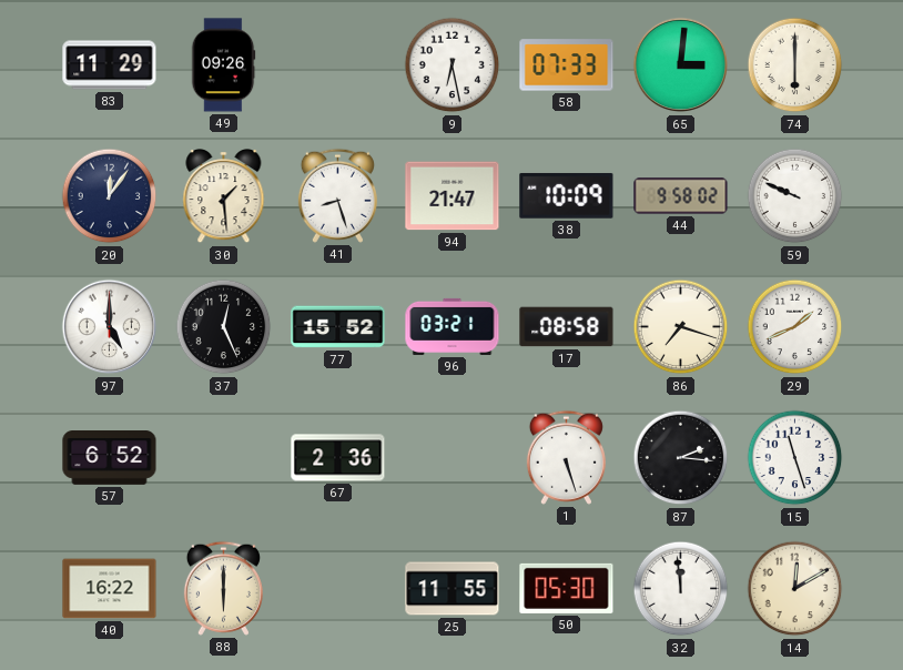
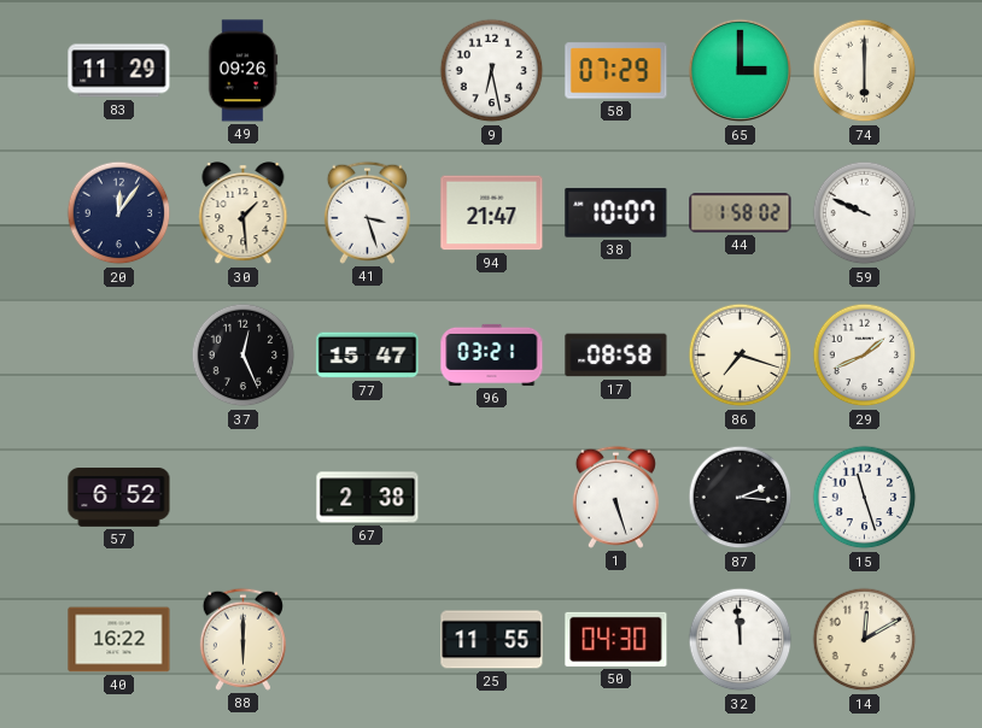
58: 07:33 -> 07:29
65: 3:01 -> 3:00
41: 8:27 -> 3:27
38: 10:09 -> 10:07
44: 9:58 -> 1:58
97: 5:00 -> none
77: 15:52 -> 15:47
67: 2:36 -> 2:38
50: 05:30 -> 04:30
